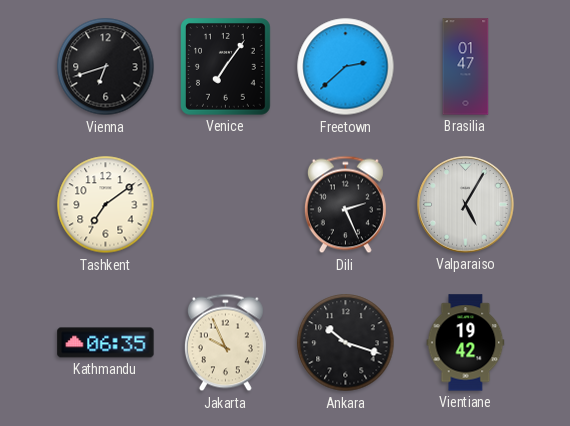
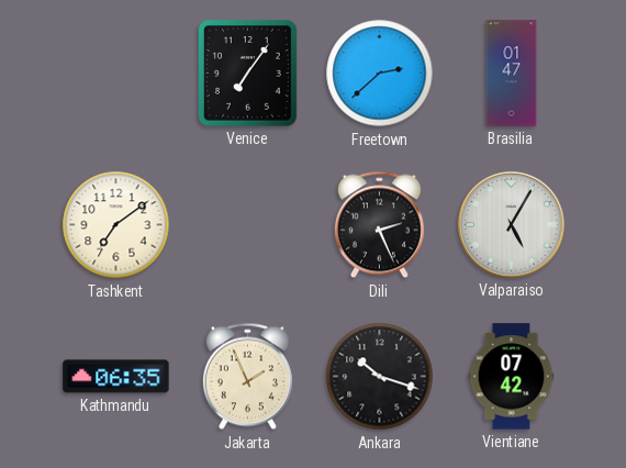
Vienna: 6:42 -> none
Jakarta: 9:56 -> 1:56
Vientiane: 19:42 -> 07:42
